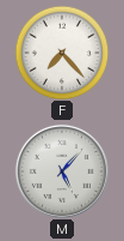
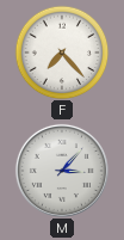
M: 5:07 -> 3:07
